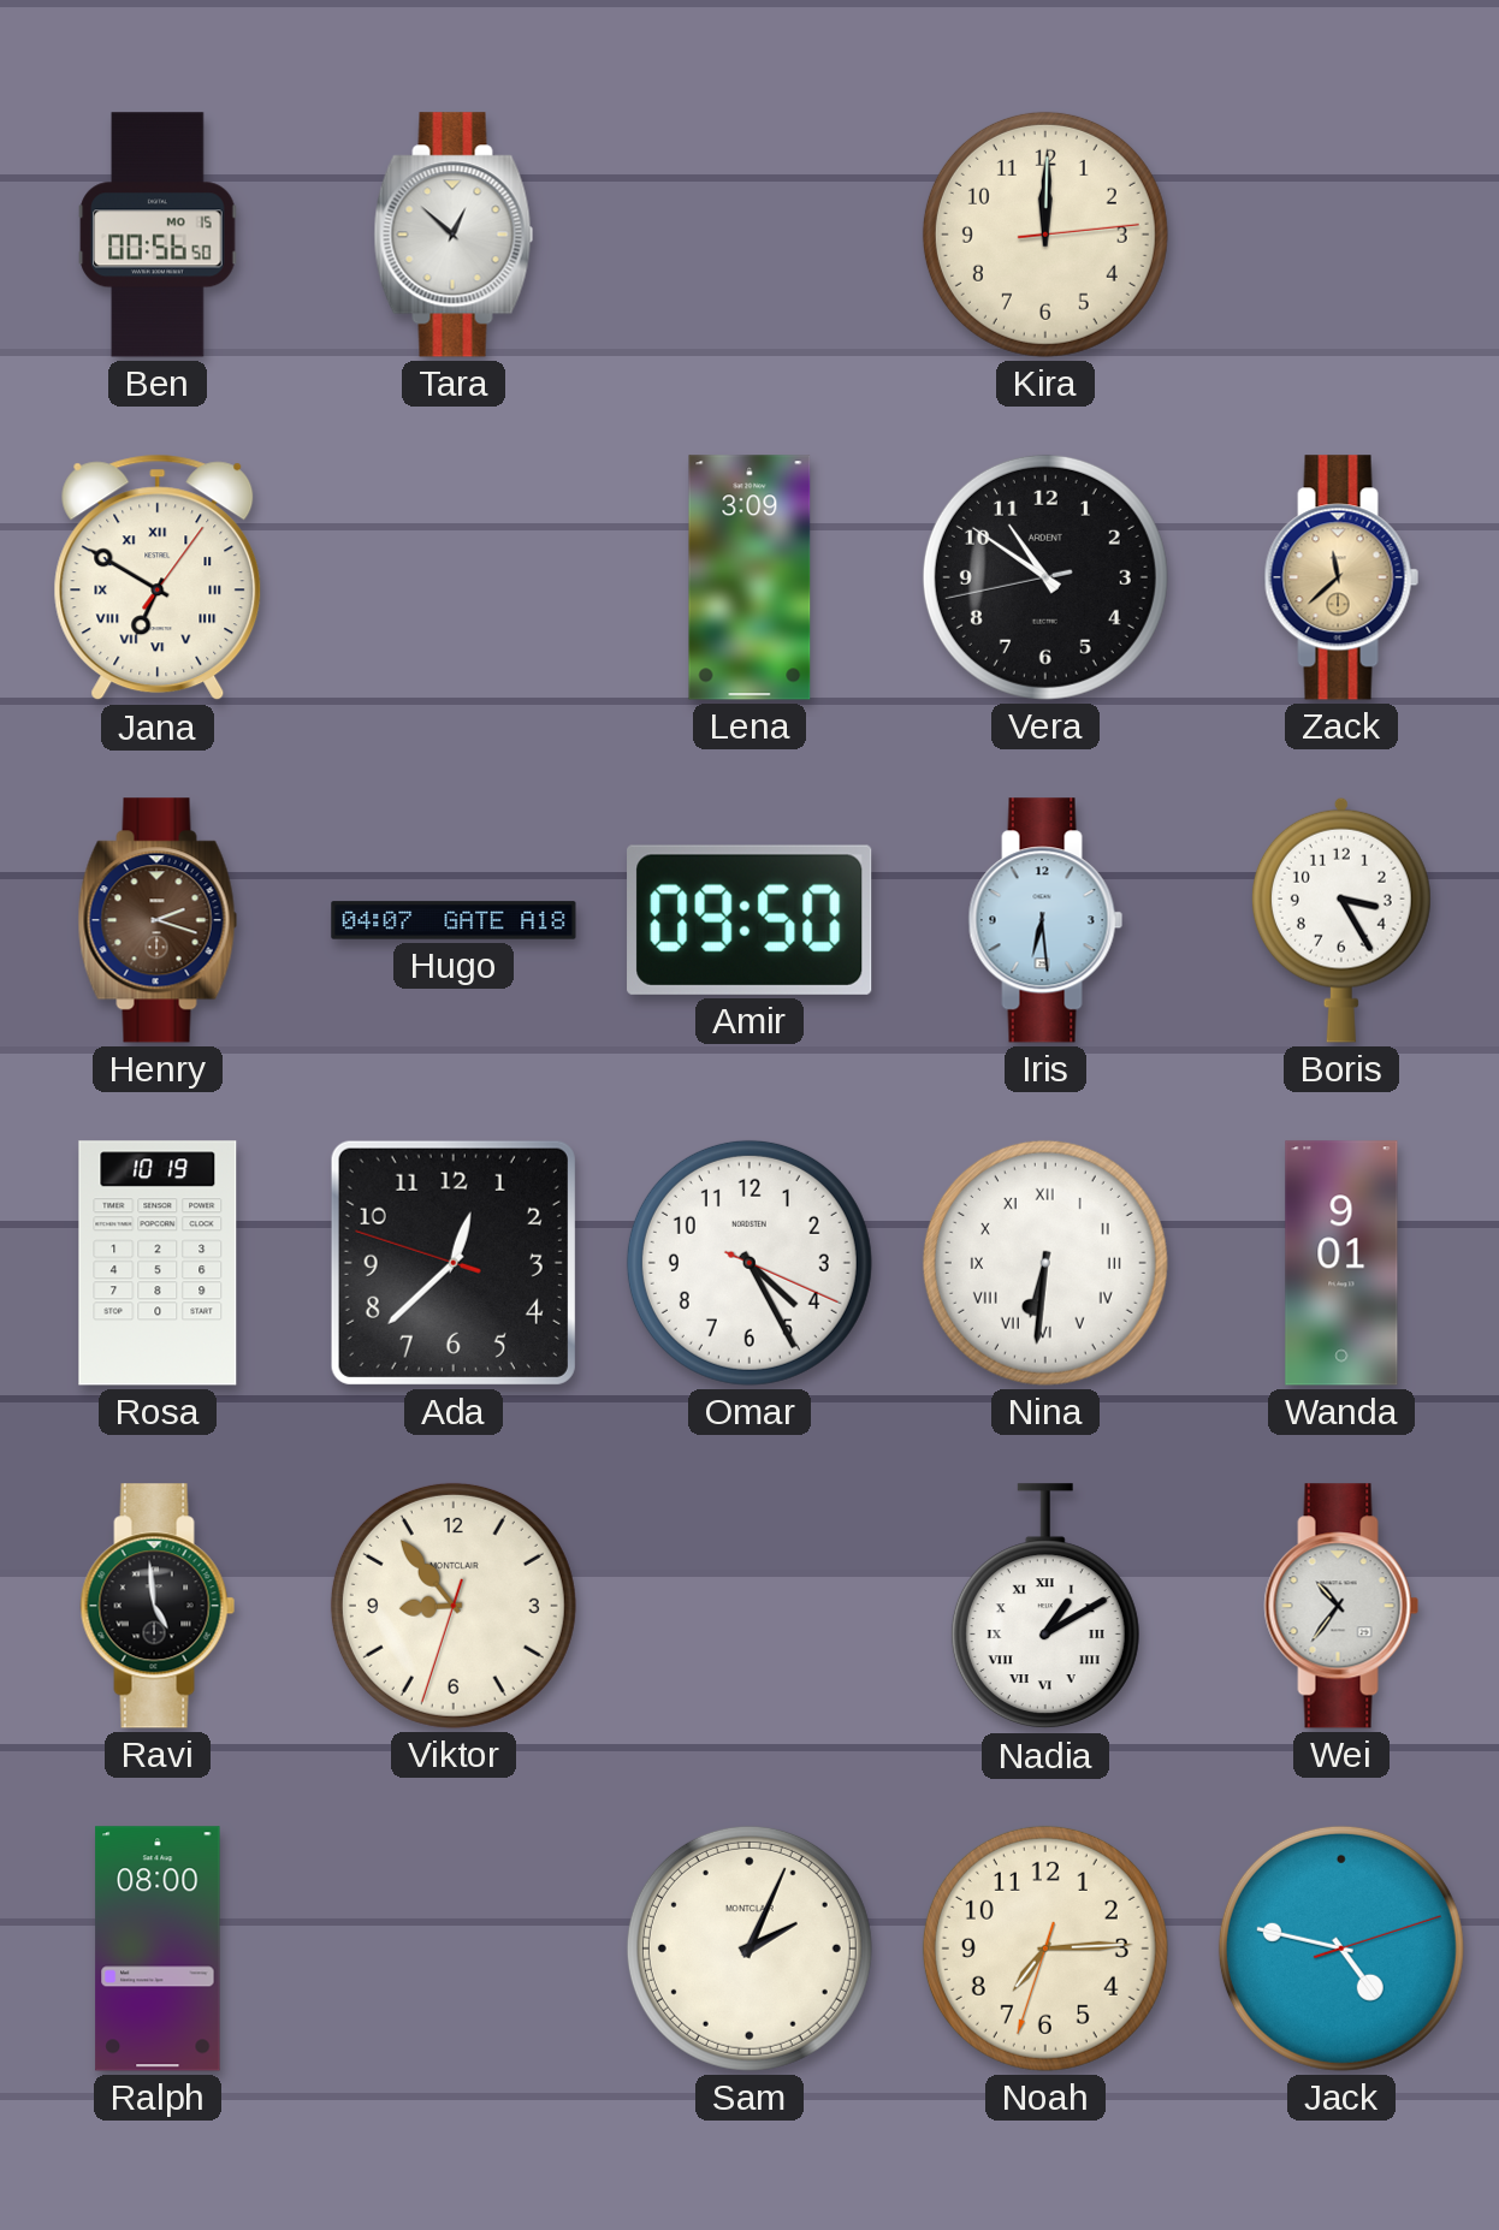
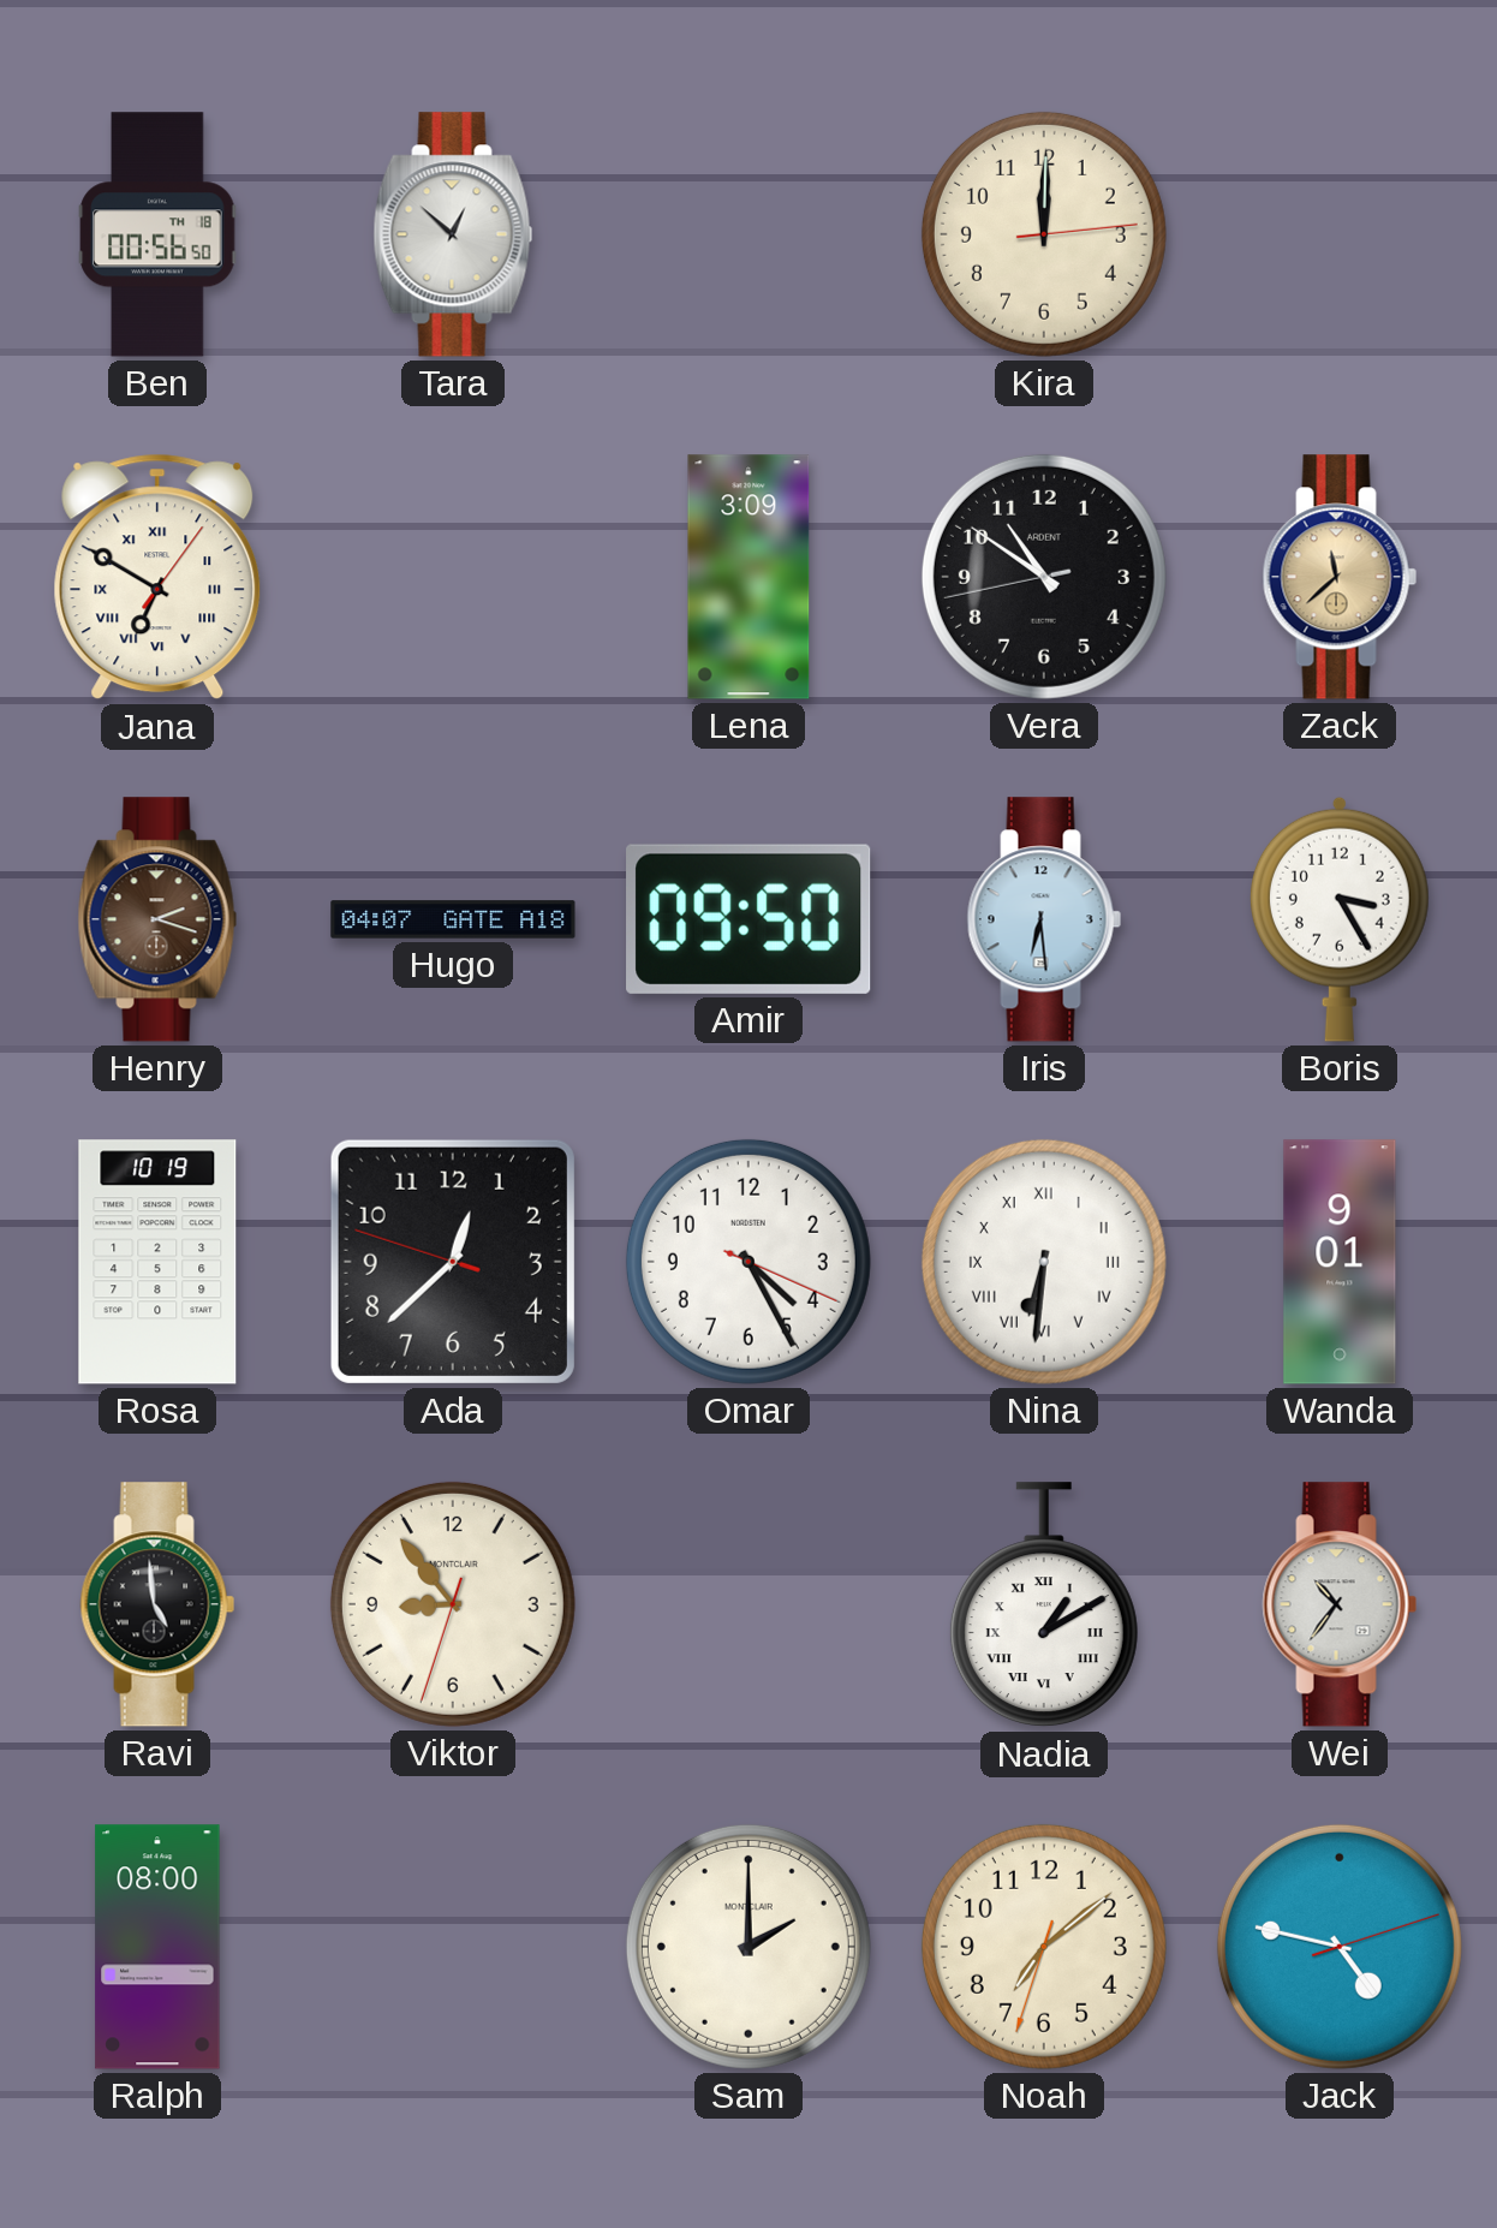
Ben date: MO 15 -> TH 18
Sam: 2:04 -> 2:00
Noah: 7:14 -> 7:08
